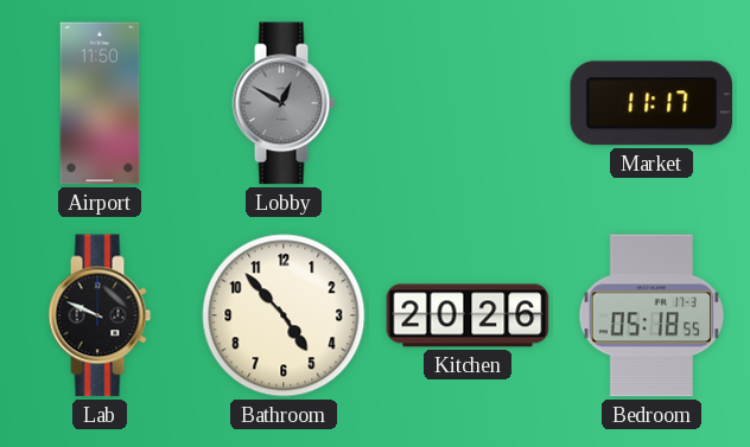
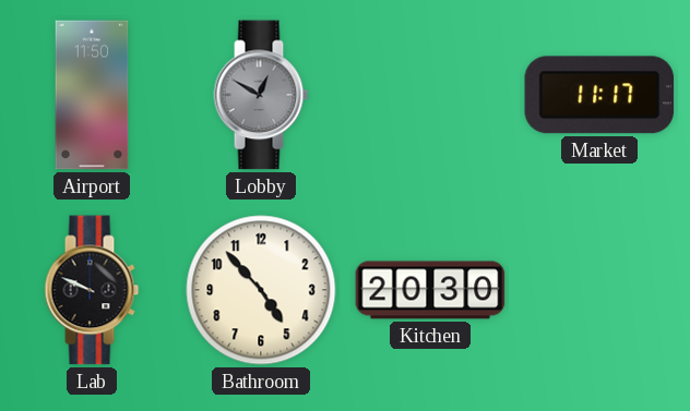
Kitchen: 20:26 -> 20:30
Bedroom: 05:18 -> none
